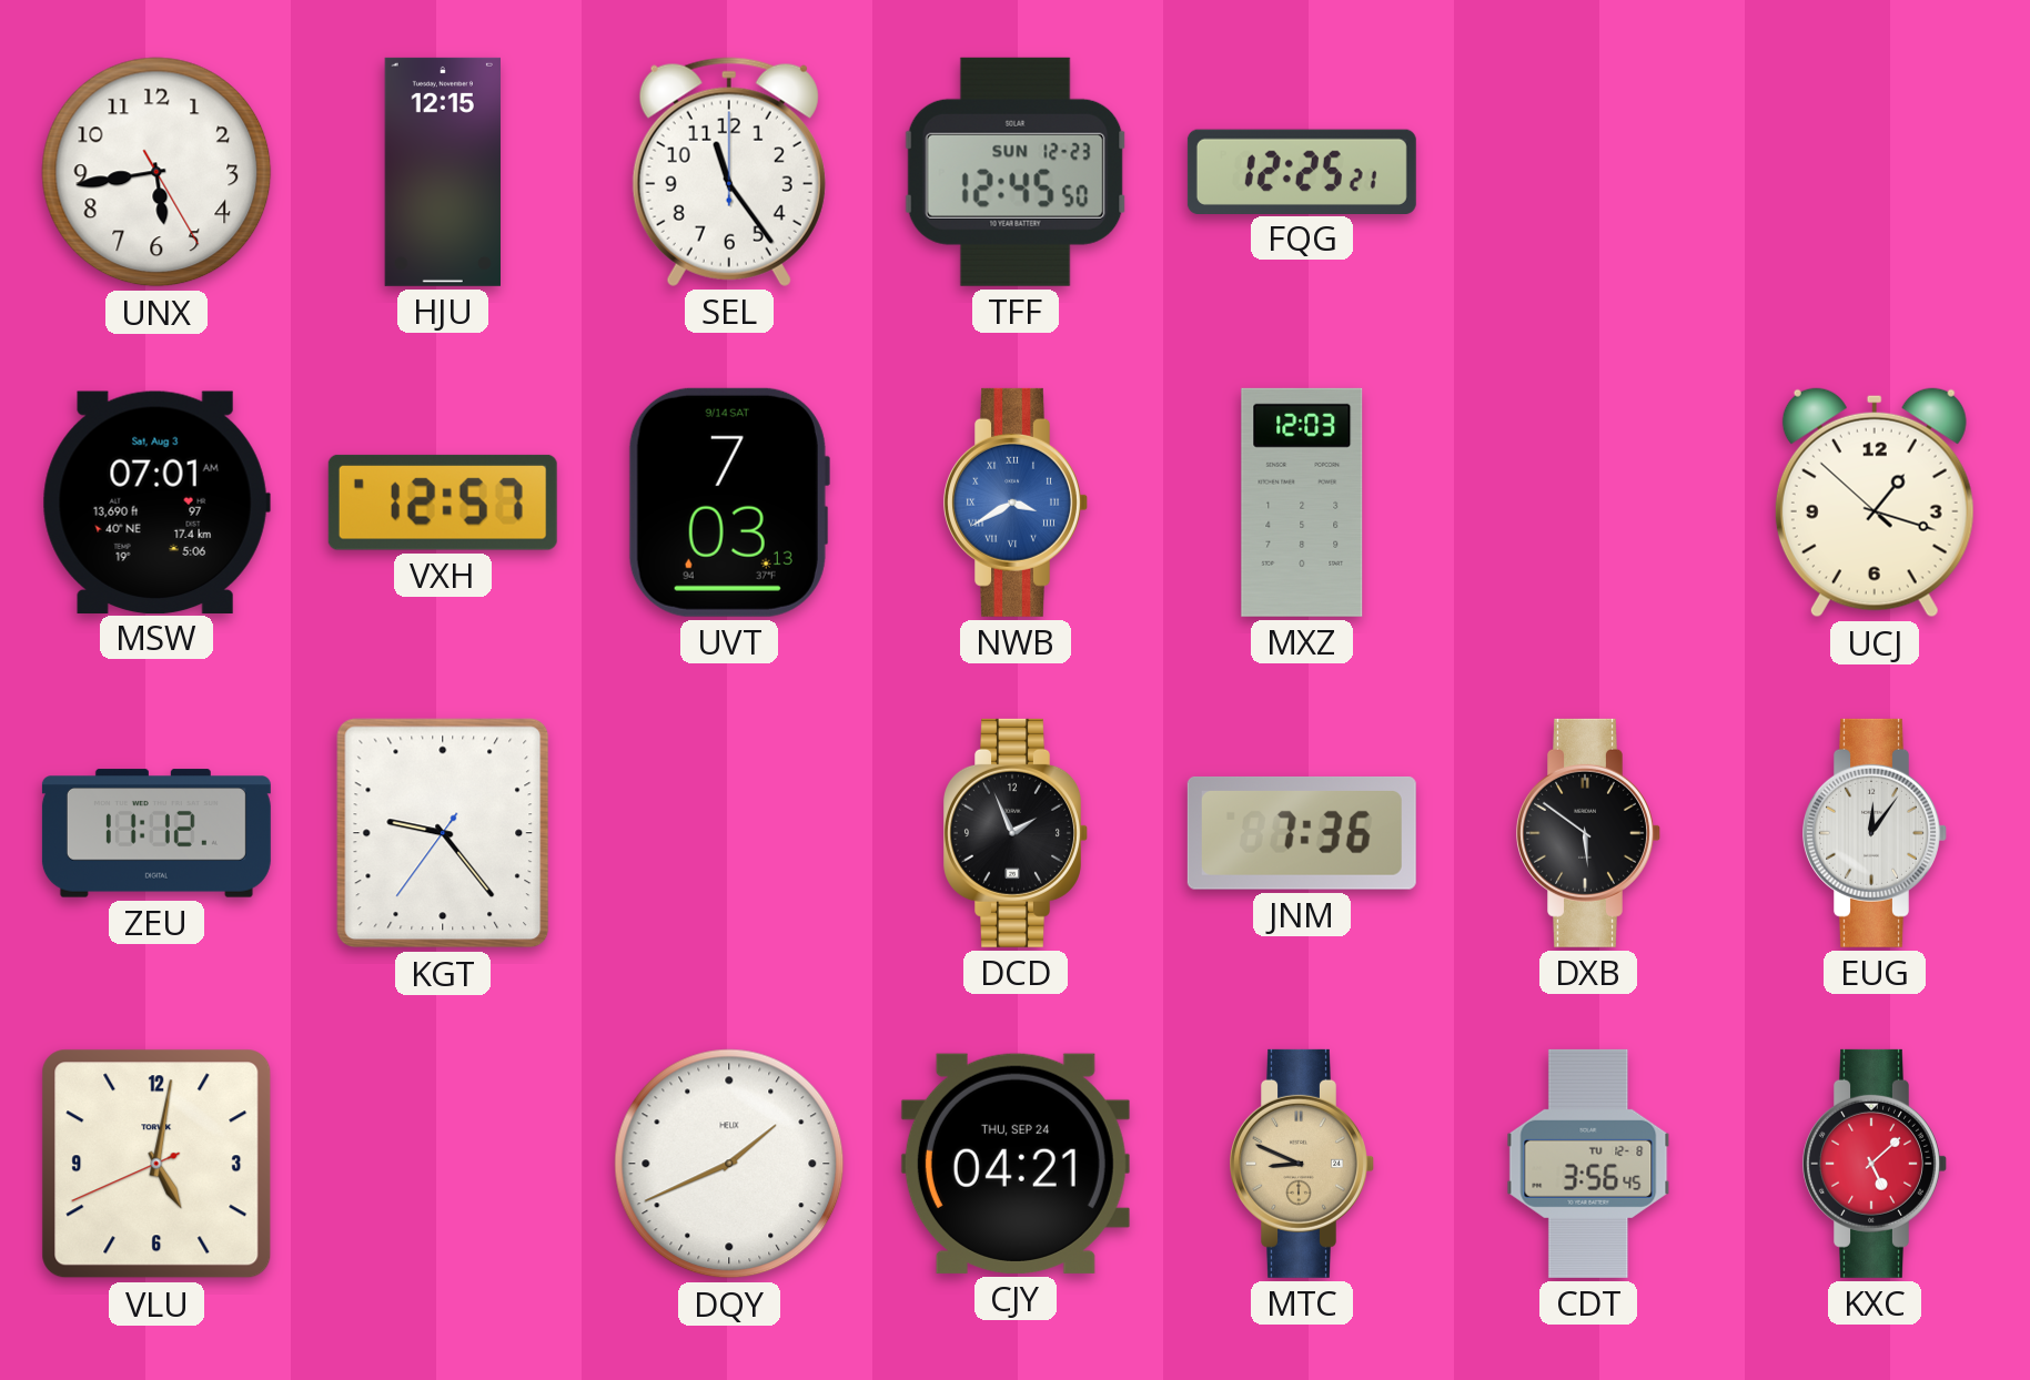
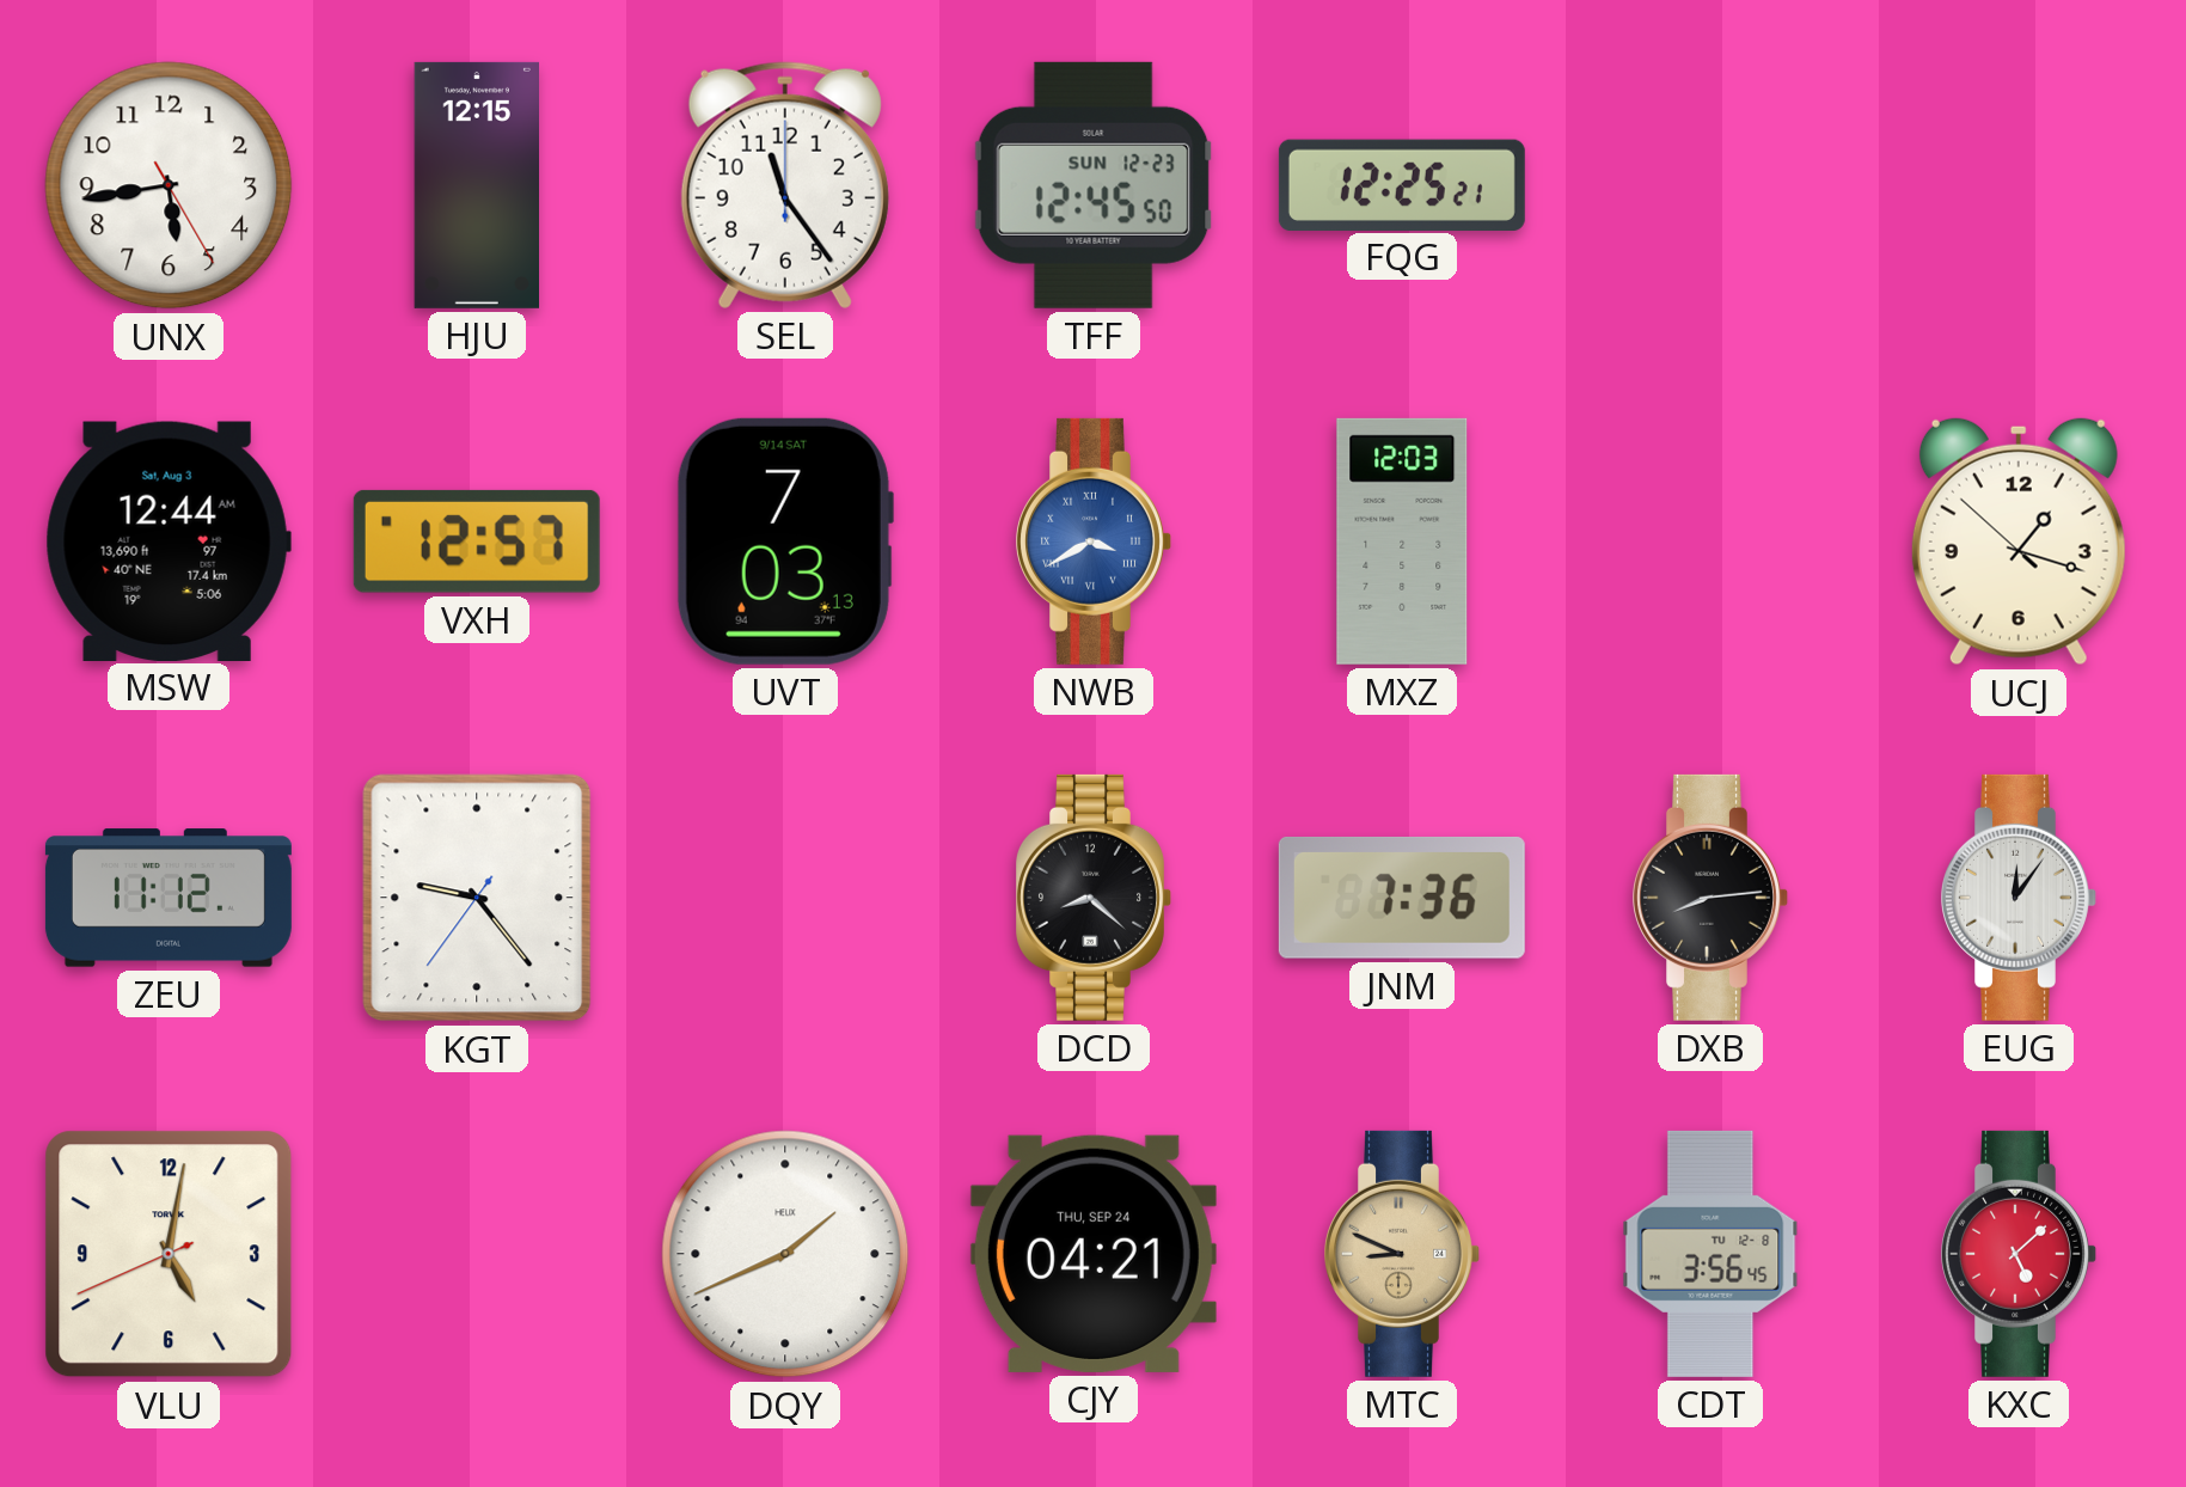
MSW: 07:01 -> 12:44
DCD: 1:56 -> 8:22
DXB: 5:51 -> 8:14
